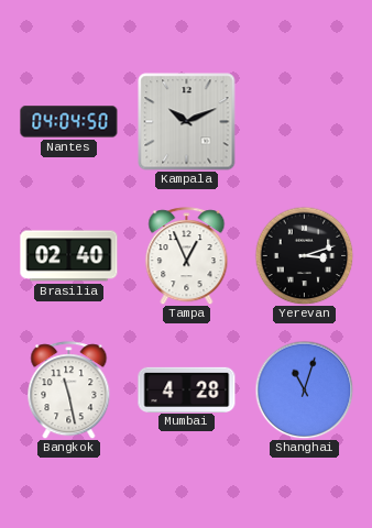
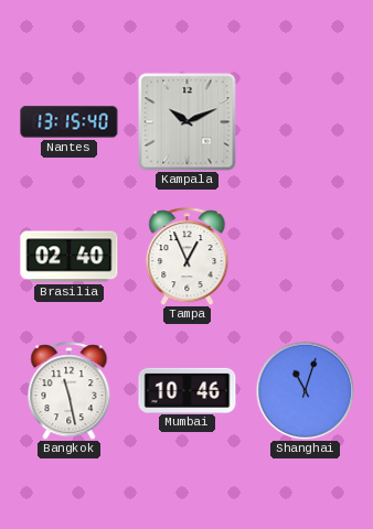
Nantes: 04:04 -> 13:15
Yerevan: 3:12 -> none
Mumbai: 4:28 -> 10:46
